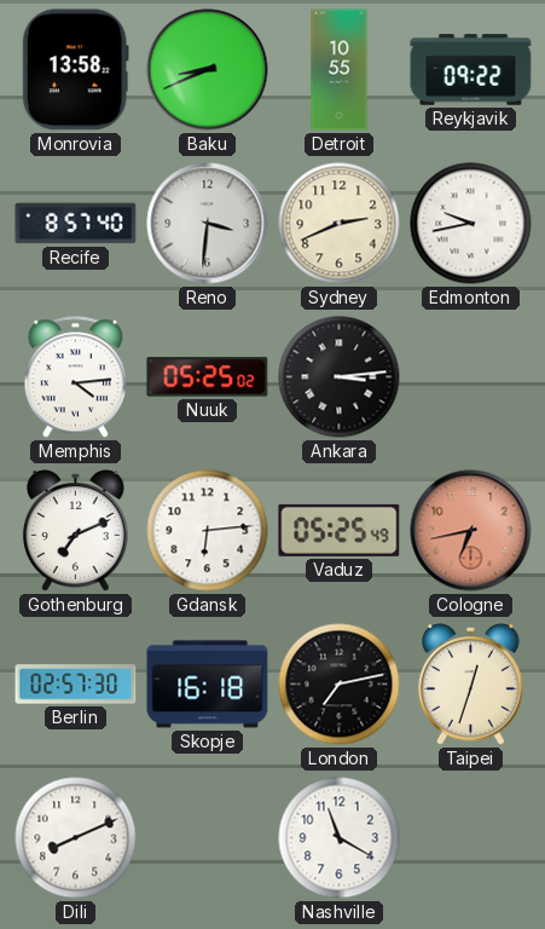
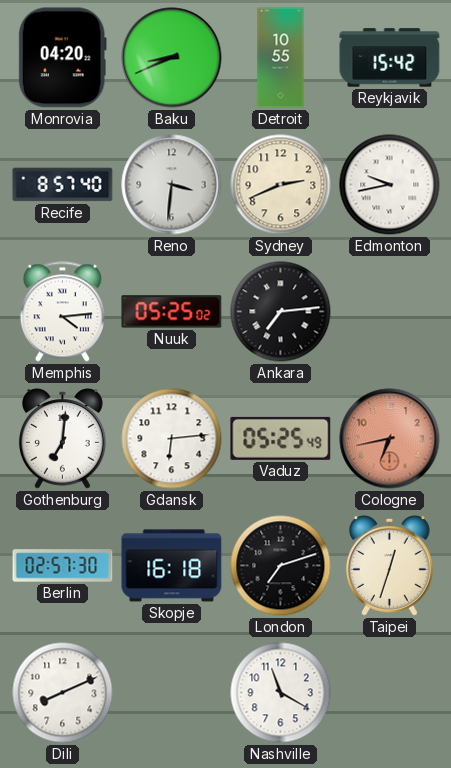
Monrovia: 13:58 -> 04:20
Reykjavik: 09:22 -> 15:42
Ankara: 3:14 -> 7:14
Gothenburg: 7:11 -> 7:01
London: 7:13 -> 7:12
